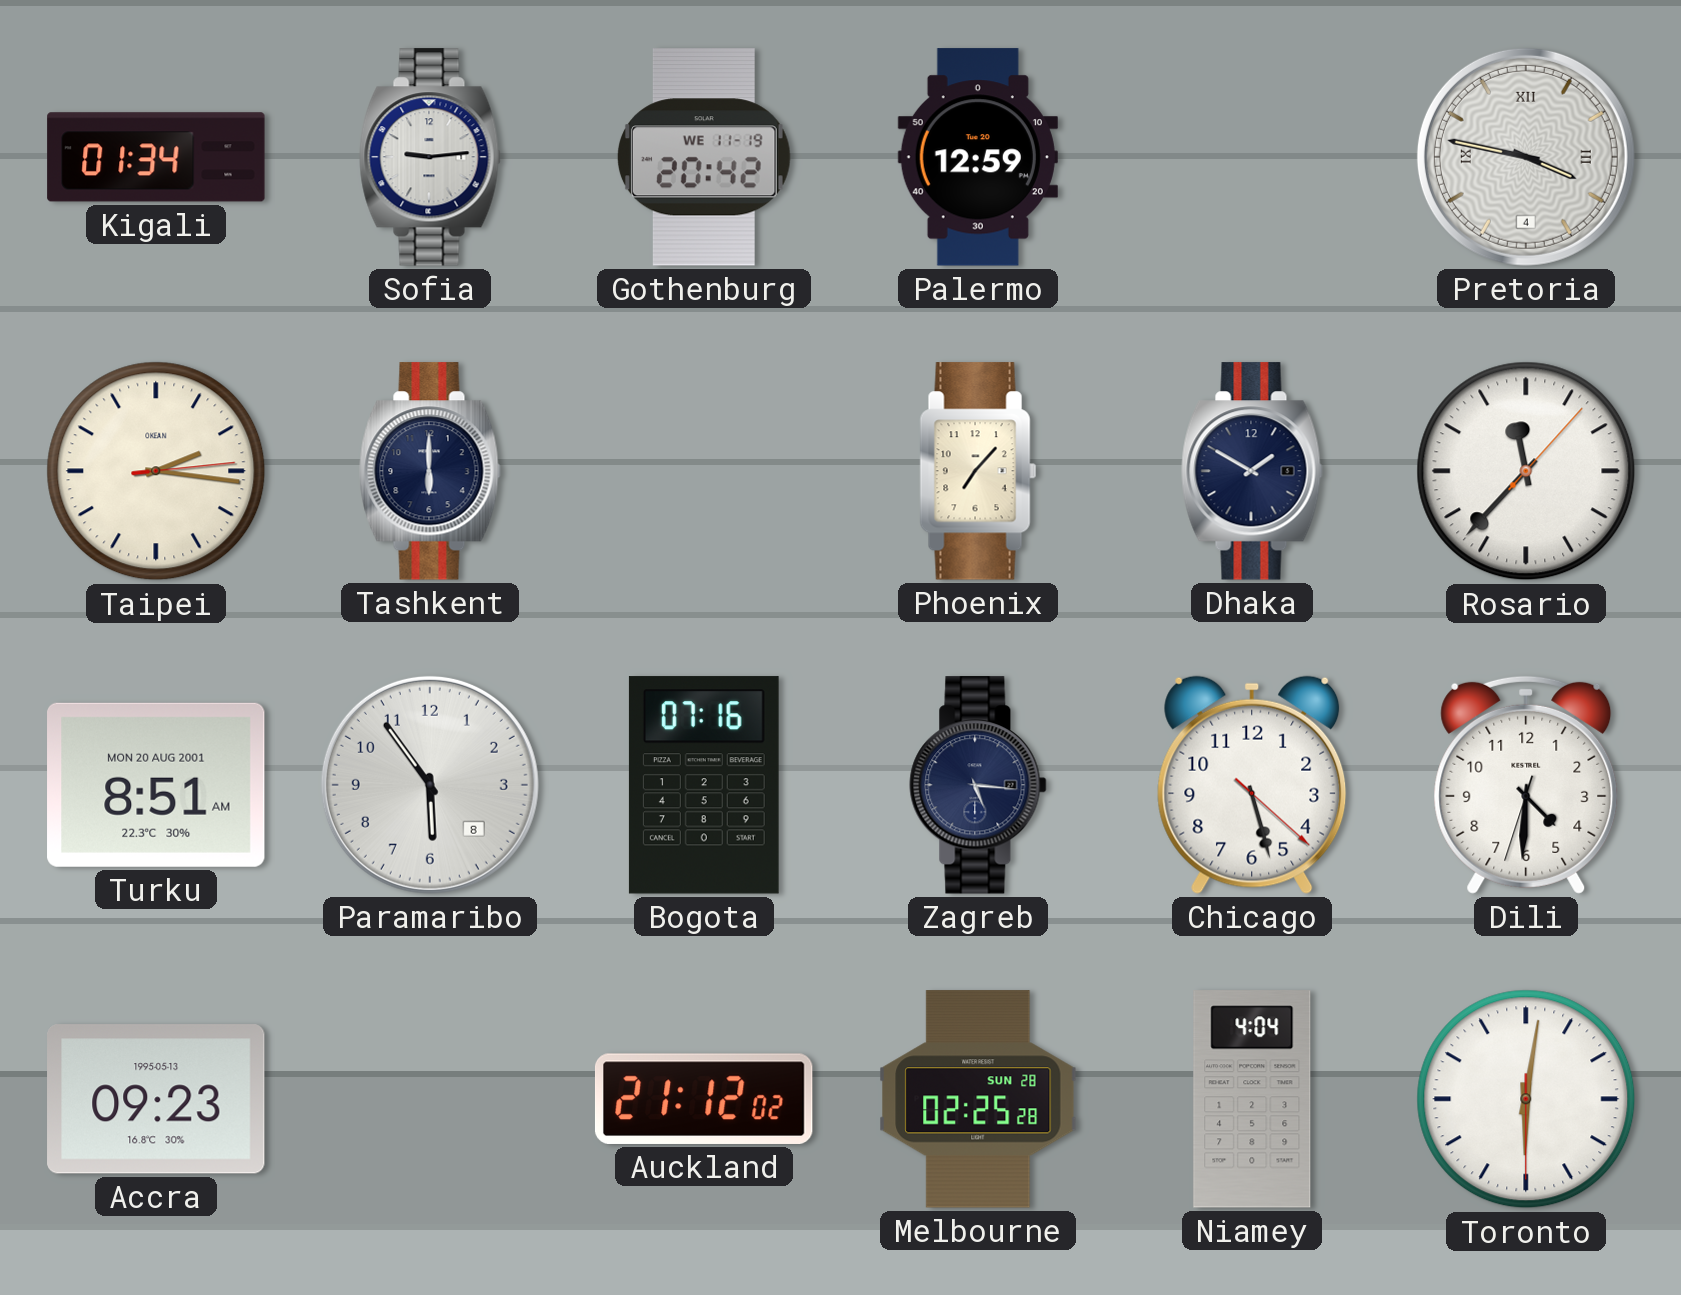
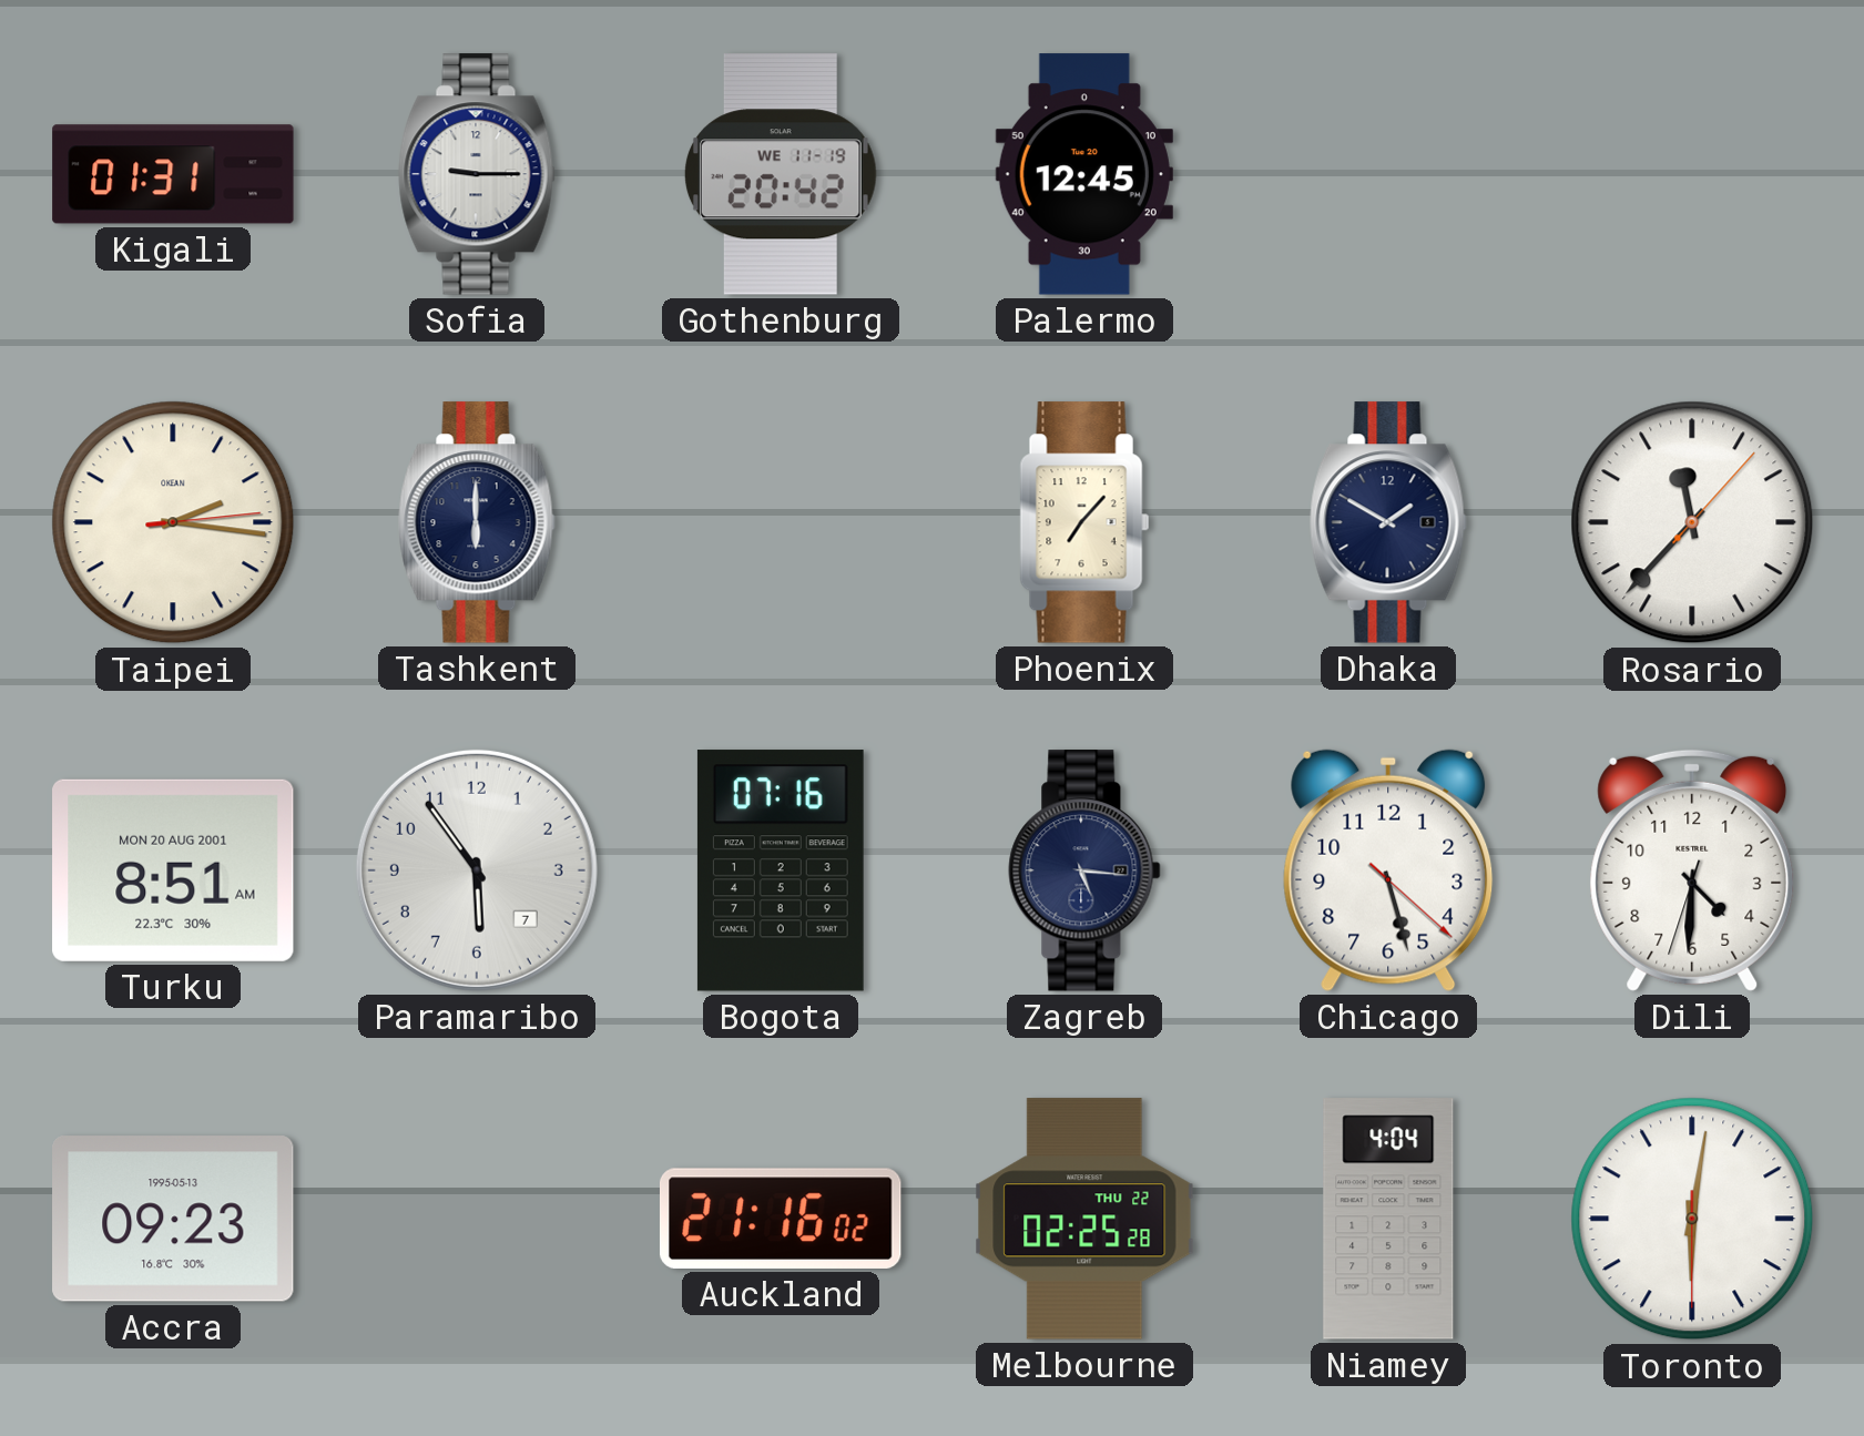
Kigali: 01:34 -> 01:31
Sofia: 9:14 -> 9:15
Palermo: 12:59 -> 12:45
Pretoria: 3:47 -> none
Paramaribo date: 8 -> 7
Auckland: 21:12 -> 21:16
Melbourne date: SUN 28 -> THU 22
